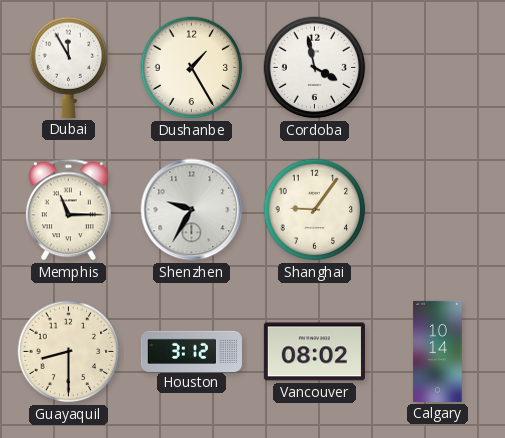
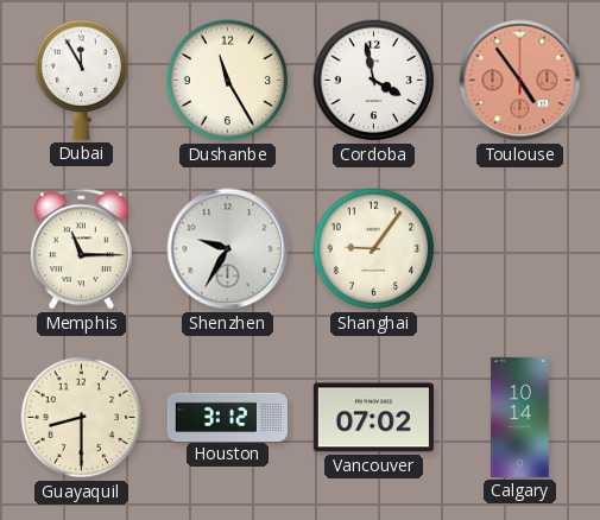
Dushanbe: 1:25 -> 11:25
Toulouse: none -> 4:54
Vancouver: 08:02 -> 07:02
